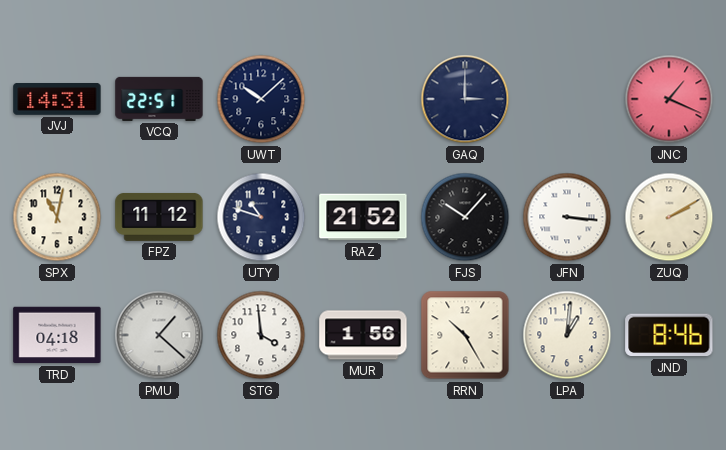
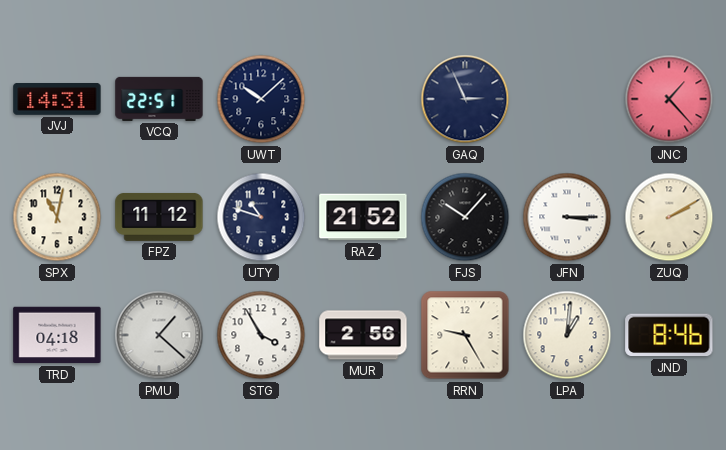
GAQ: 3:00 -> 2:56
JNC: 1:19 -> 1:23
JFN: 3:16 -> 3:15
STG: 3:59 -> 3:55
MUR: 1:56 -> 2:56
RRN: 10:25 -> 9:25
